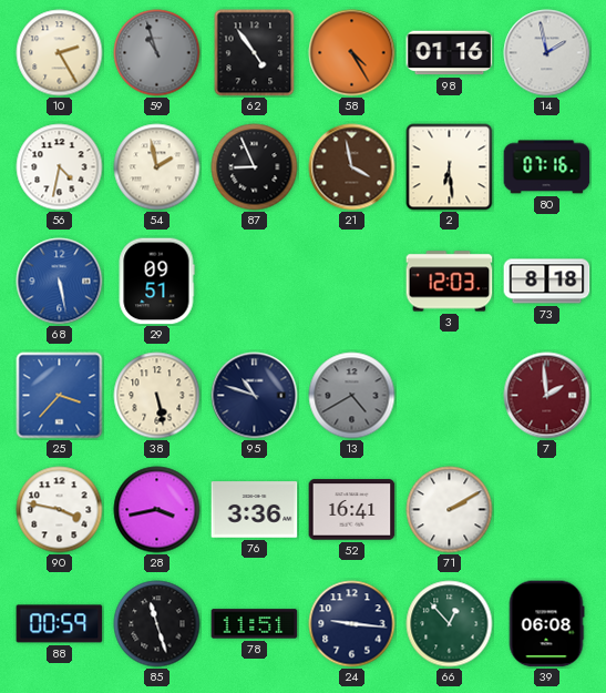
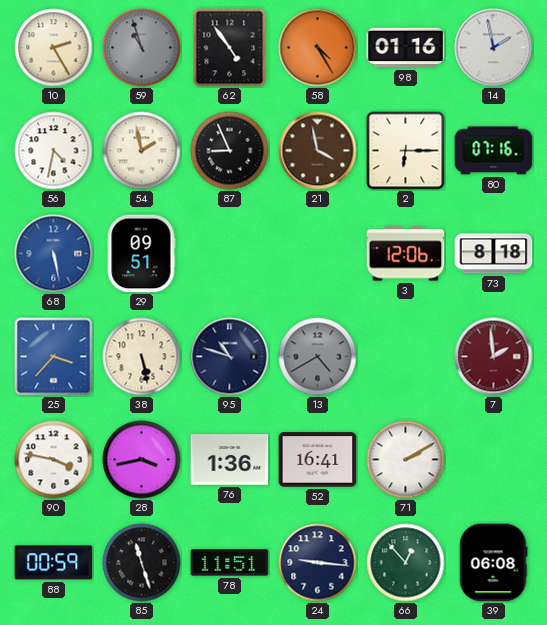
2: 6:29 -> 6:15
3: 12:03 -> 12:06
76: 3:36 -> 1:36
